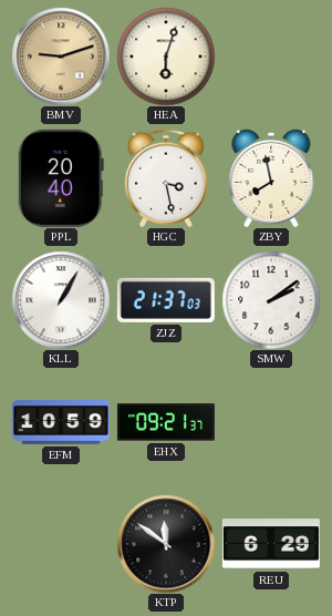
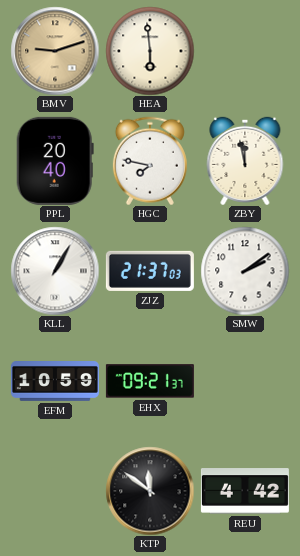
HEA: 6:03 -> 5:59
HGC: 3:28 -> 7:47
ZBY: 7:58 -> 11:58
REU: 6:29 -> 4:42
